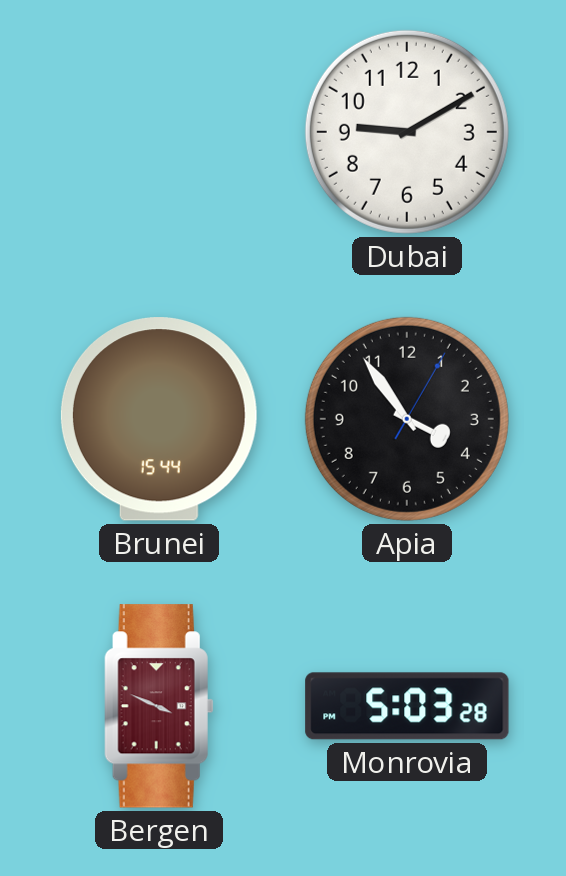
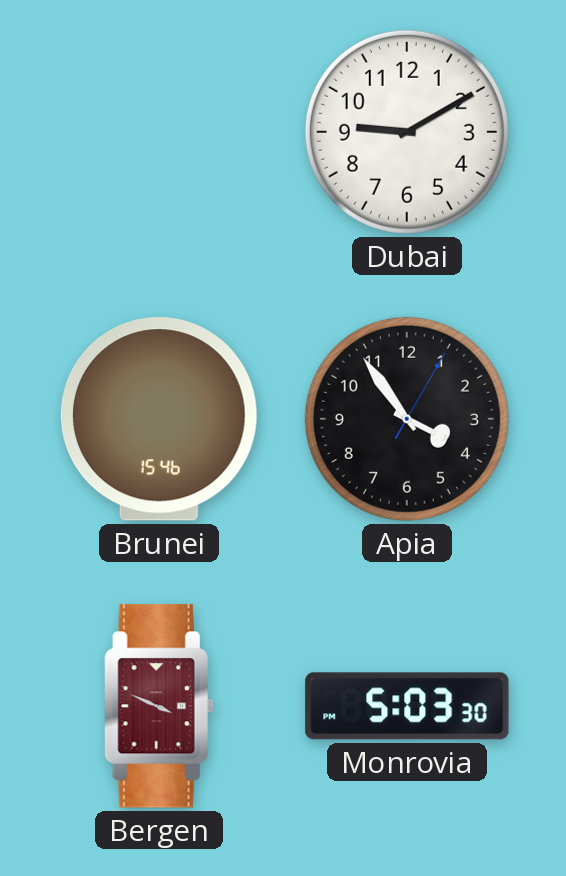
Brunei: 15:44 -> 15:46
Monrovia: 5:03:28 -> 5:03:30
